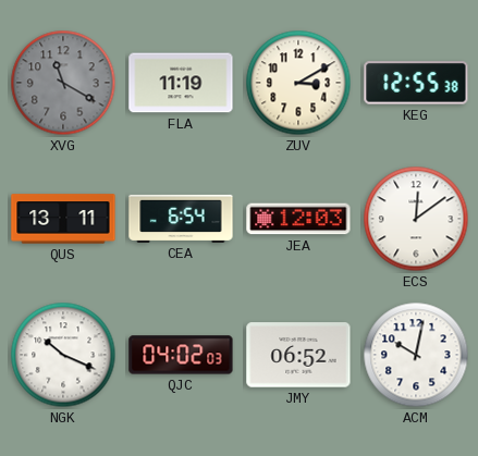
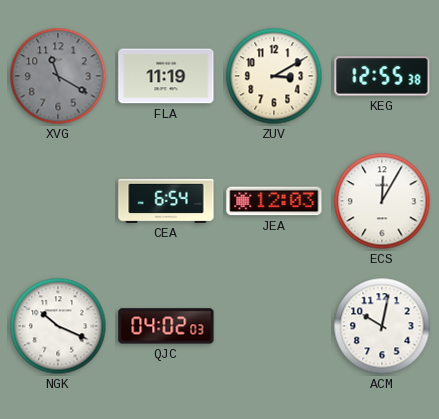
QUS: 13:11 -> none
ECS: 12:09 -> 12:05
JMY: 06:52 -> none
